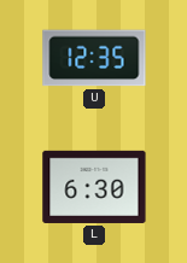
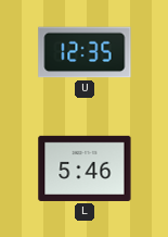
L: 6:30 -> 5:46
